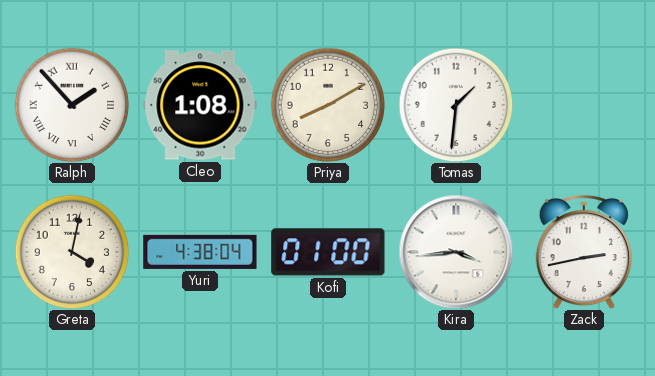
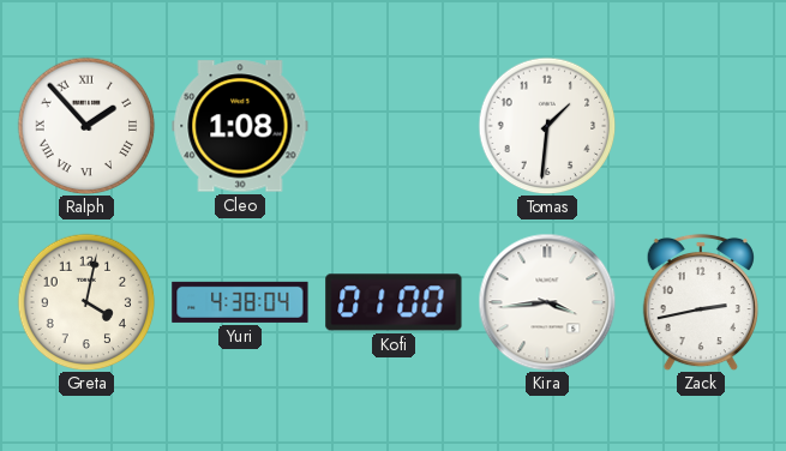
Priya: 8:10 -> none
